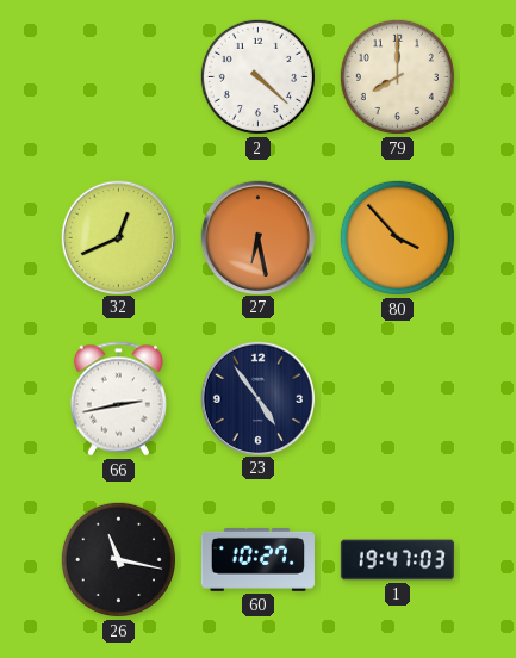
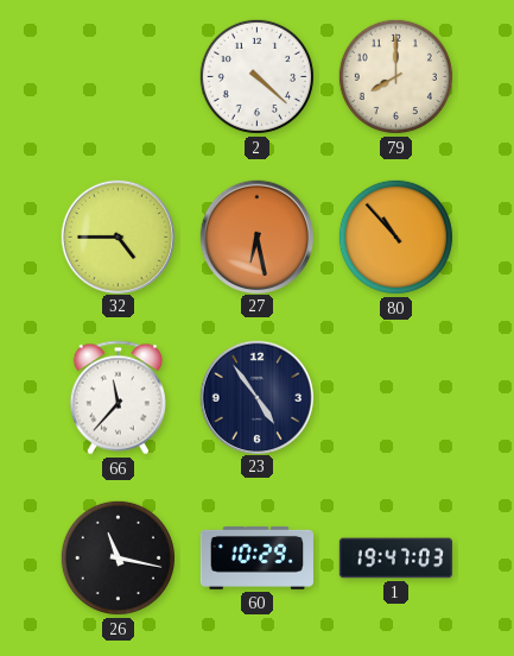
32: 12:41 -> 4:45
80: 3:53 -> 10:53
66: 2:43 -> 11:37
60: 10:27 -> 10:29
